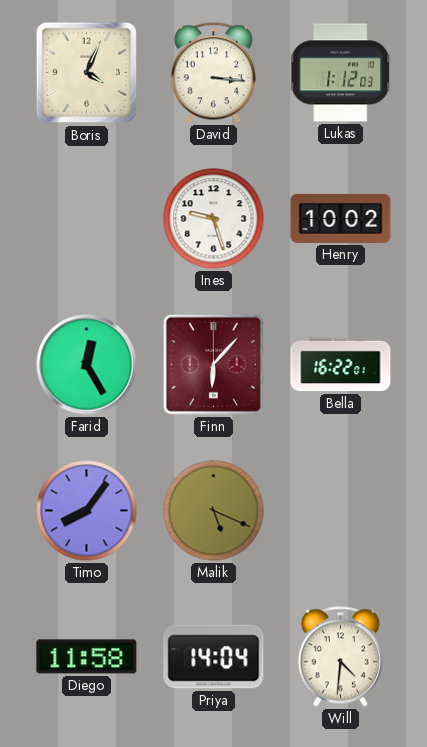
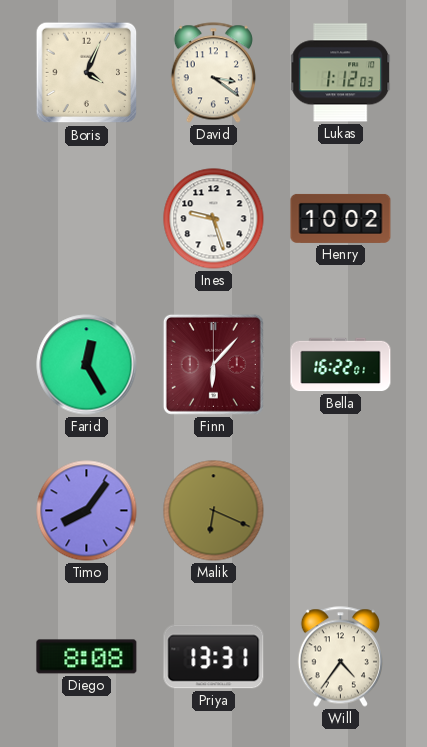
David: 3:16 -> 3:21
Malik: 5:19 -> 6:19
Diego: 11:58 -> 8:08
Priya: 14:04 -> 13:31
Will: 4:31 -> 4:36
